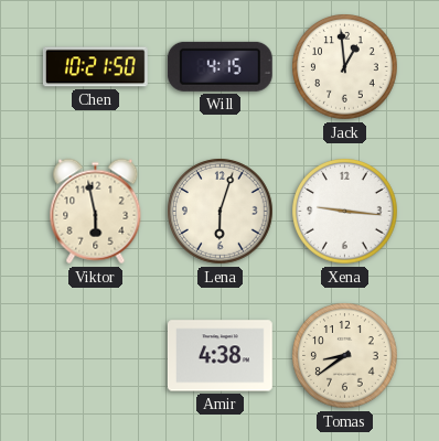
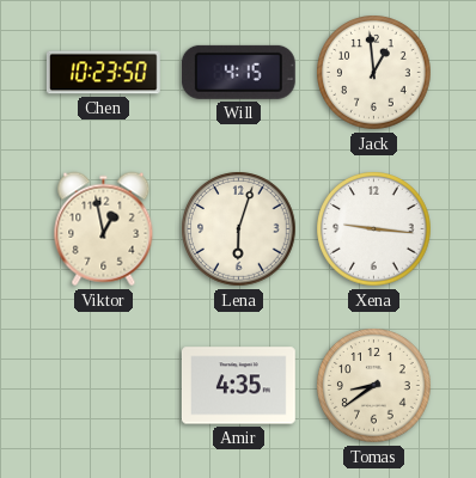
Chen: 10:21 -> 10:23
Viktor: 5:58 -> 12:58
Amir: 4:38 -> 4:35
